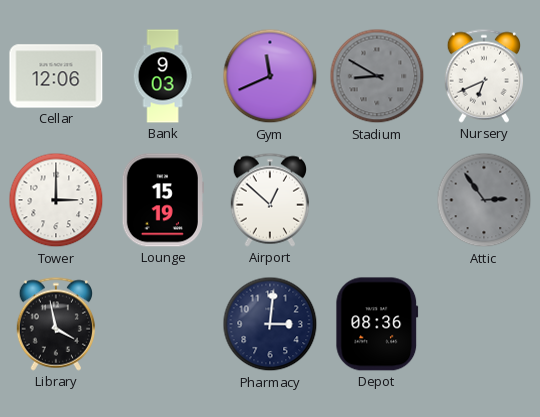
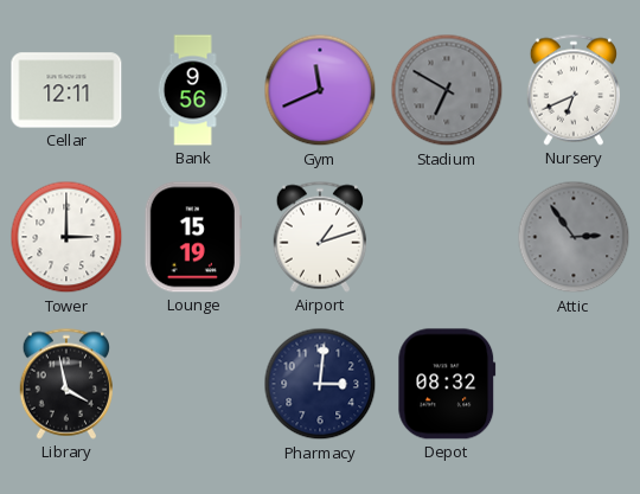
Cellar: 12:06 -> 12:11
Bank: 9:03 -> 9:56
Stadium: 8:50 -> 6:50
Airport: 12:52 -> 1:12
Depot: 08:36 -> 08:32
